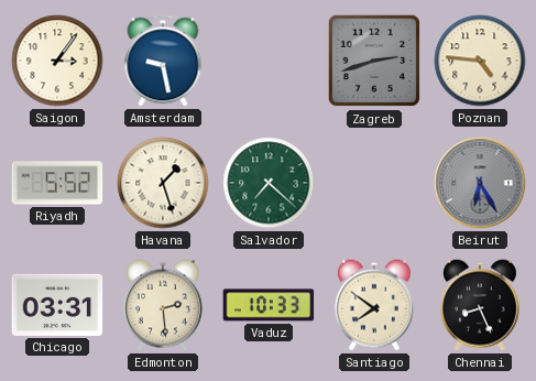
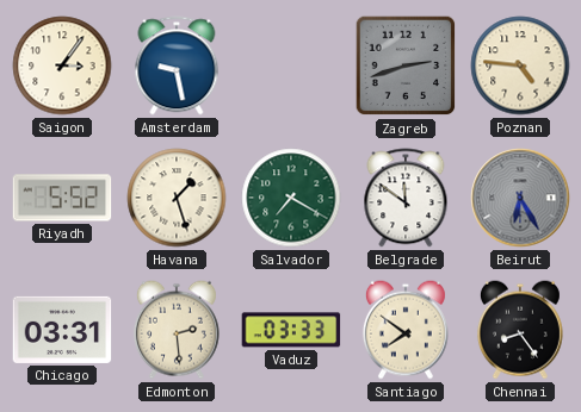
Salvador: 7:22 -> 7:20
Belgrade: none -> 11:51
Vaduz: 10:33 -> 03:33
Chennai: 8:26 -> 8:24
